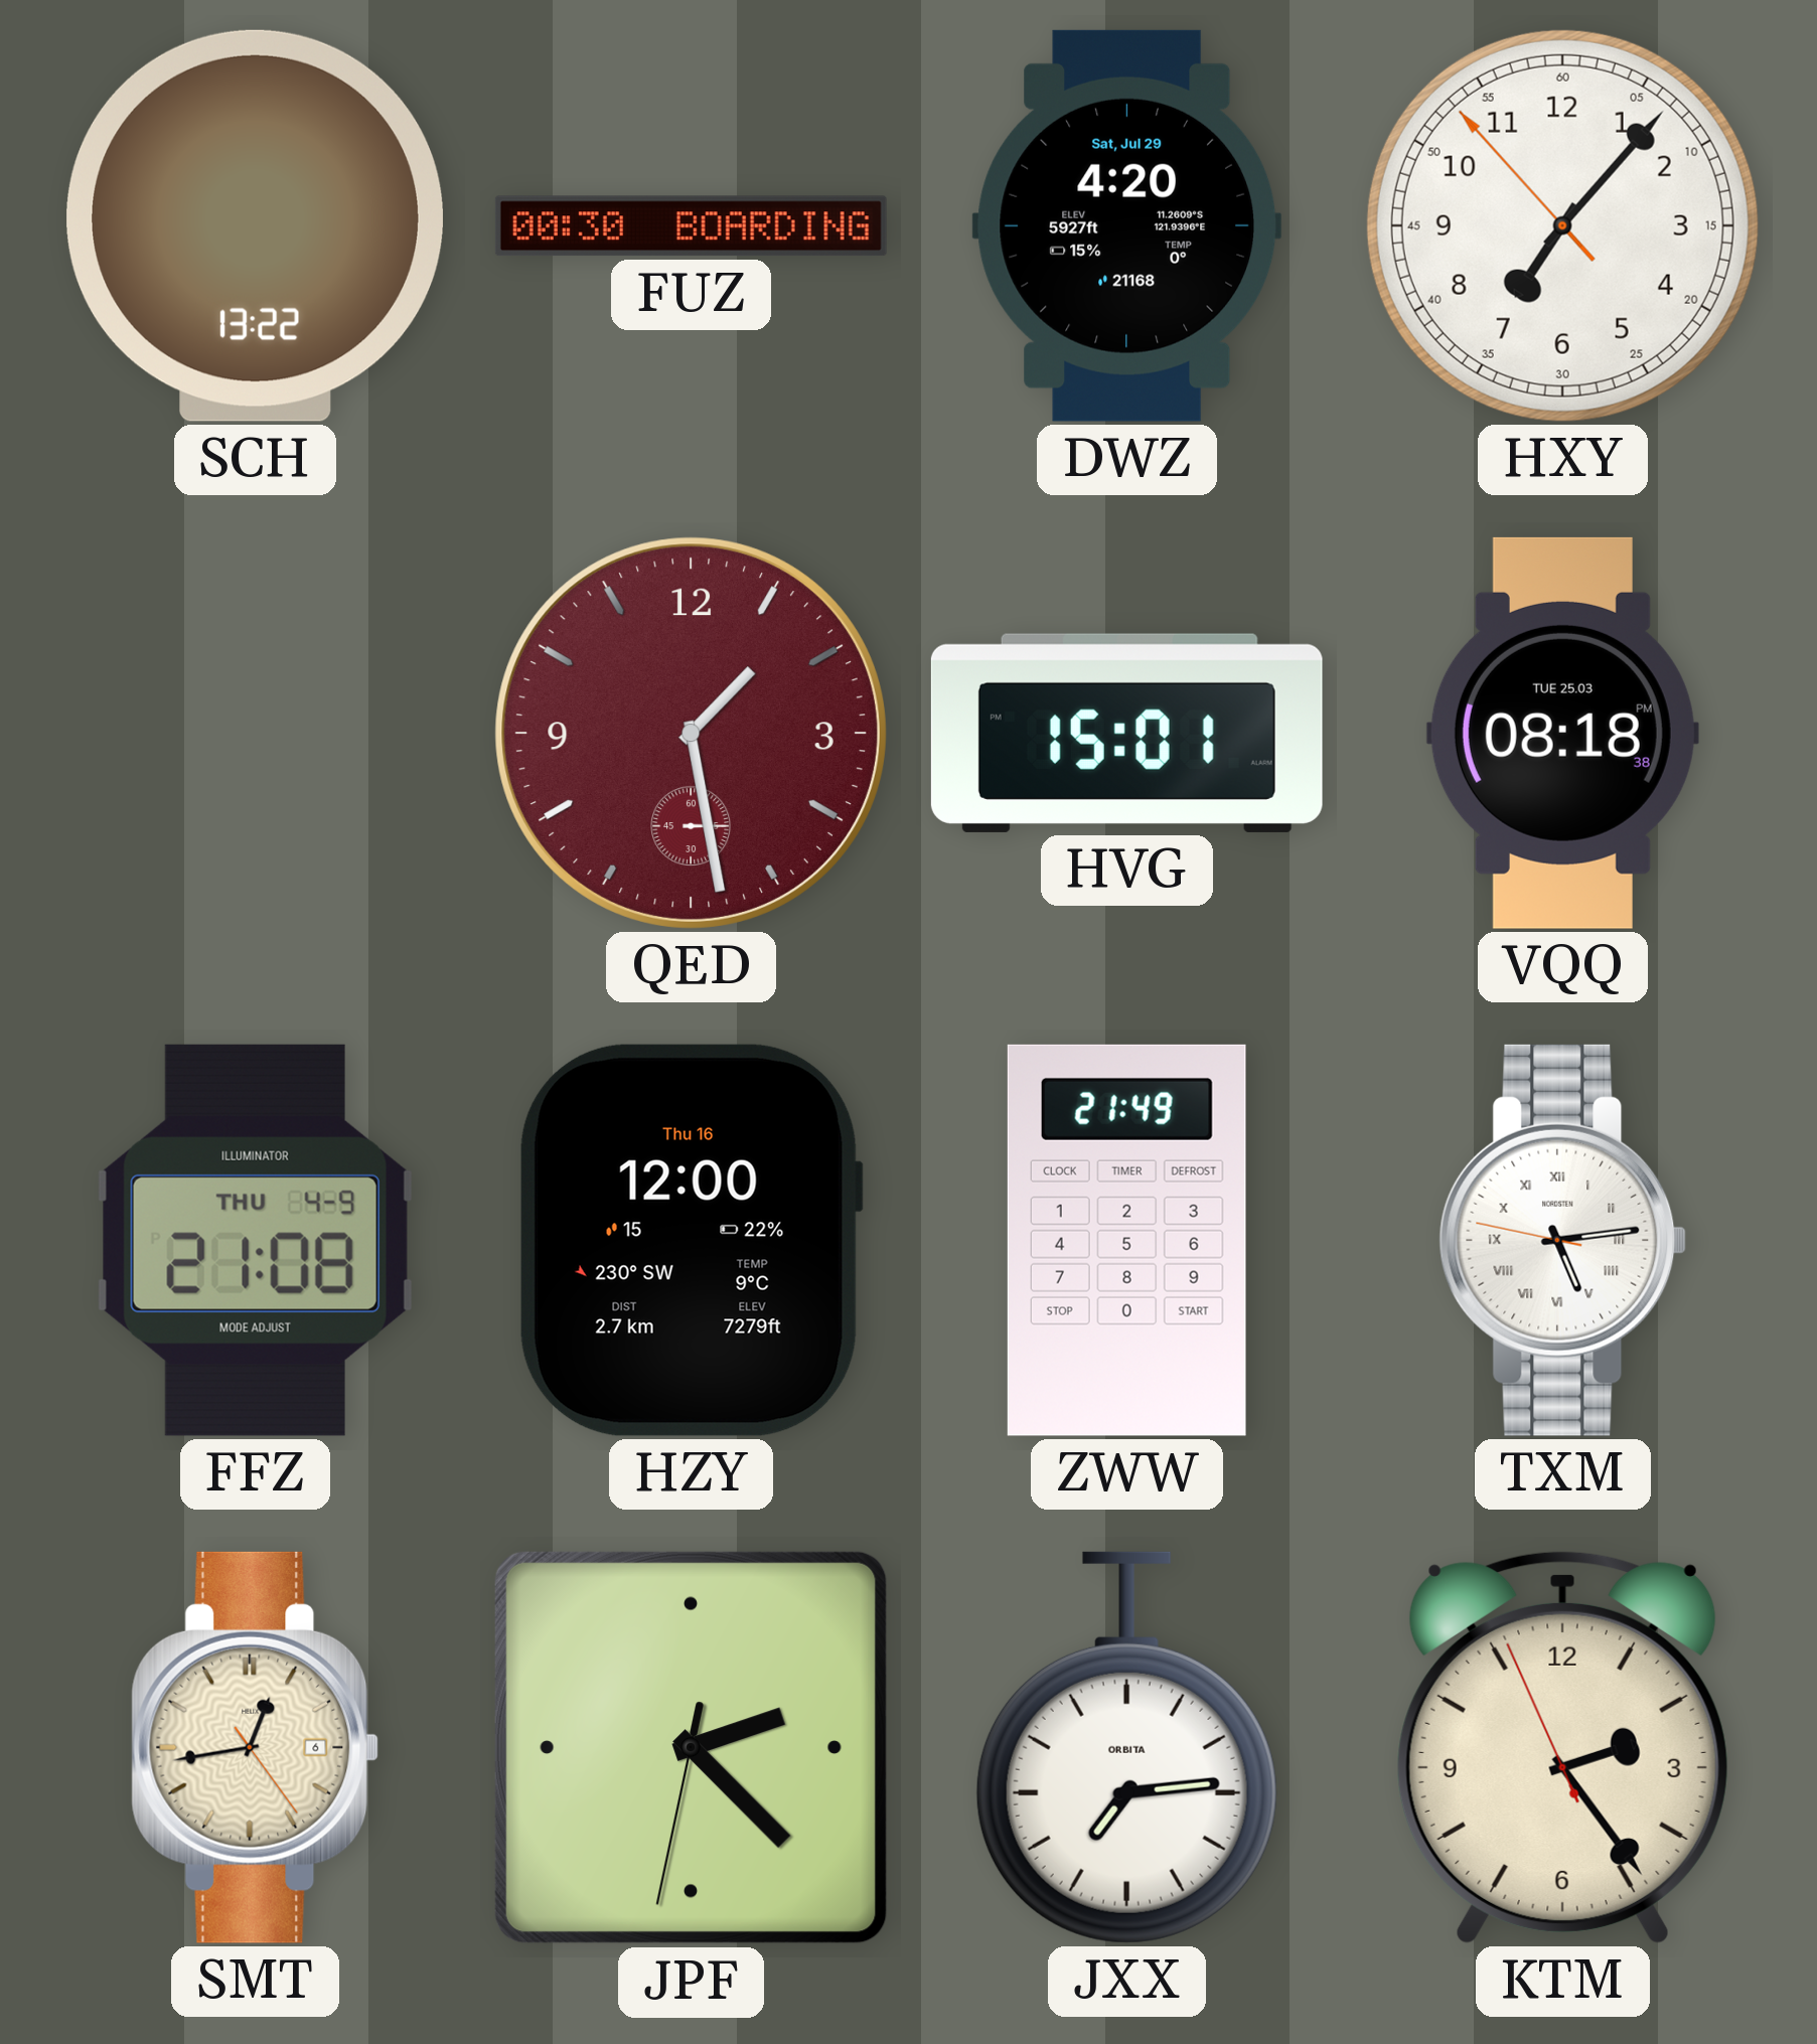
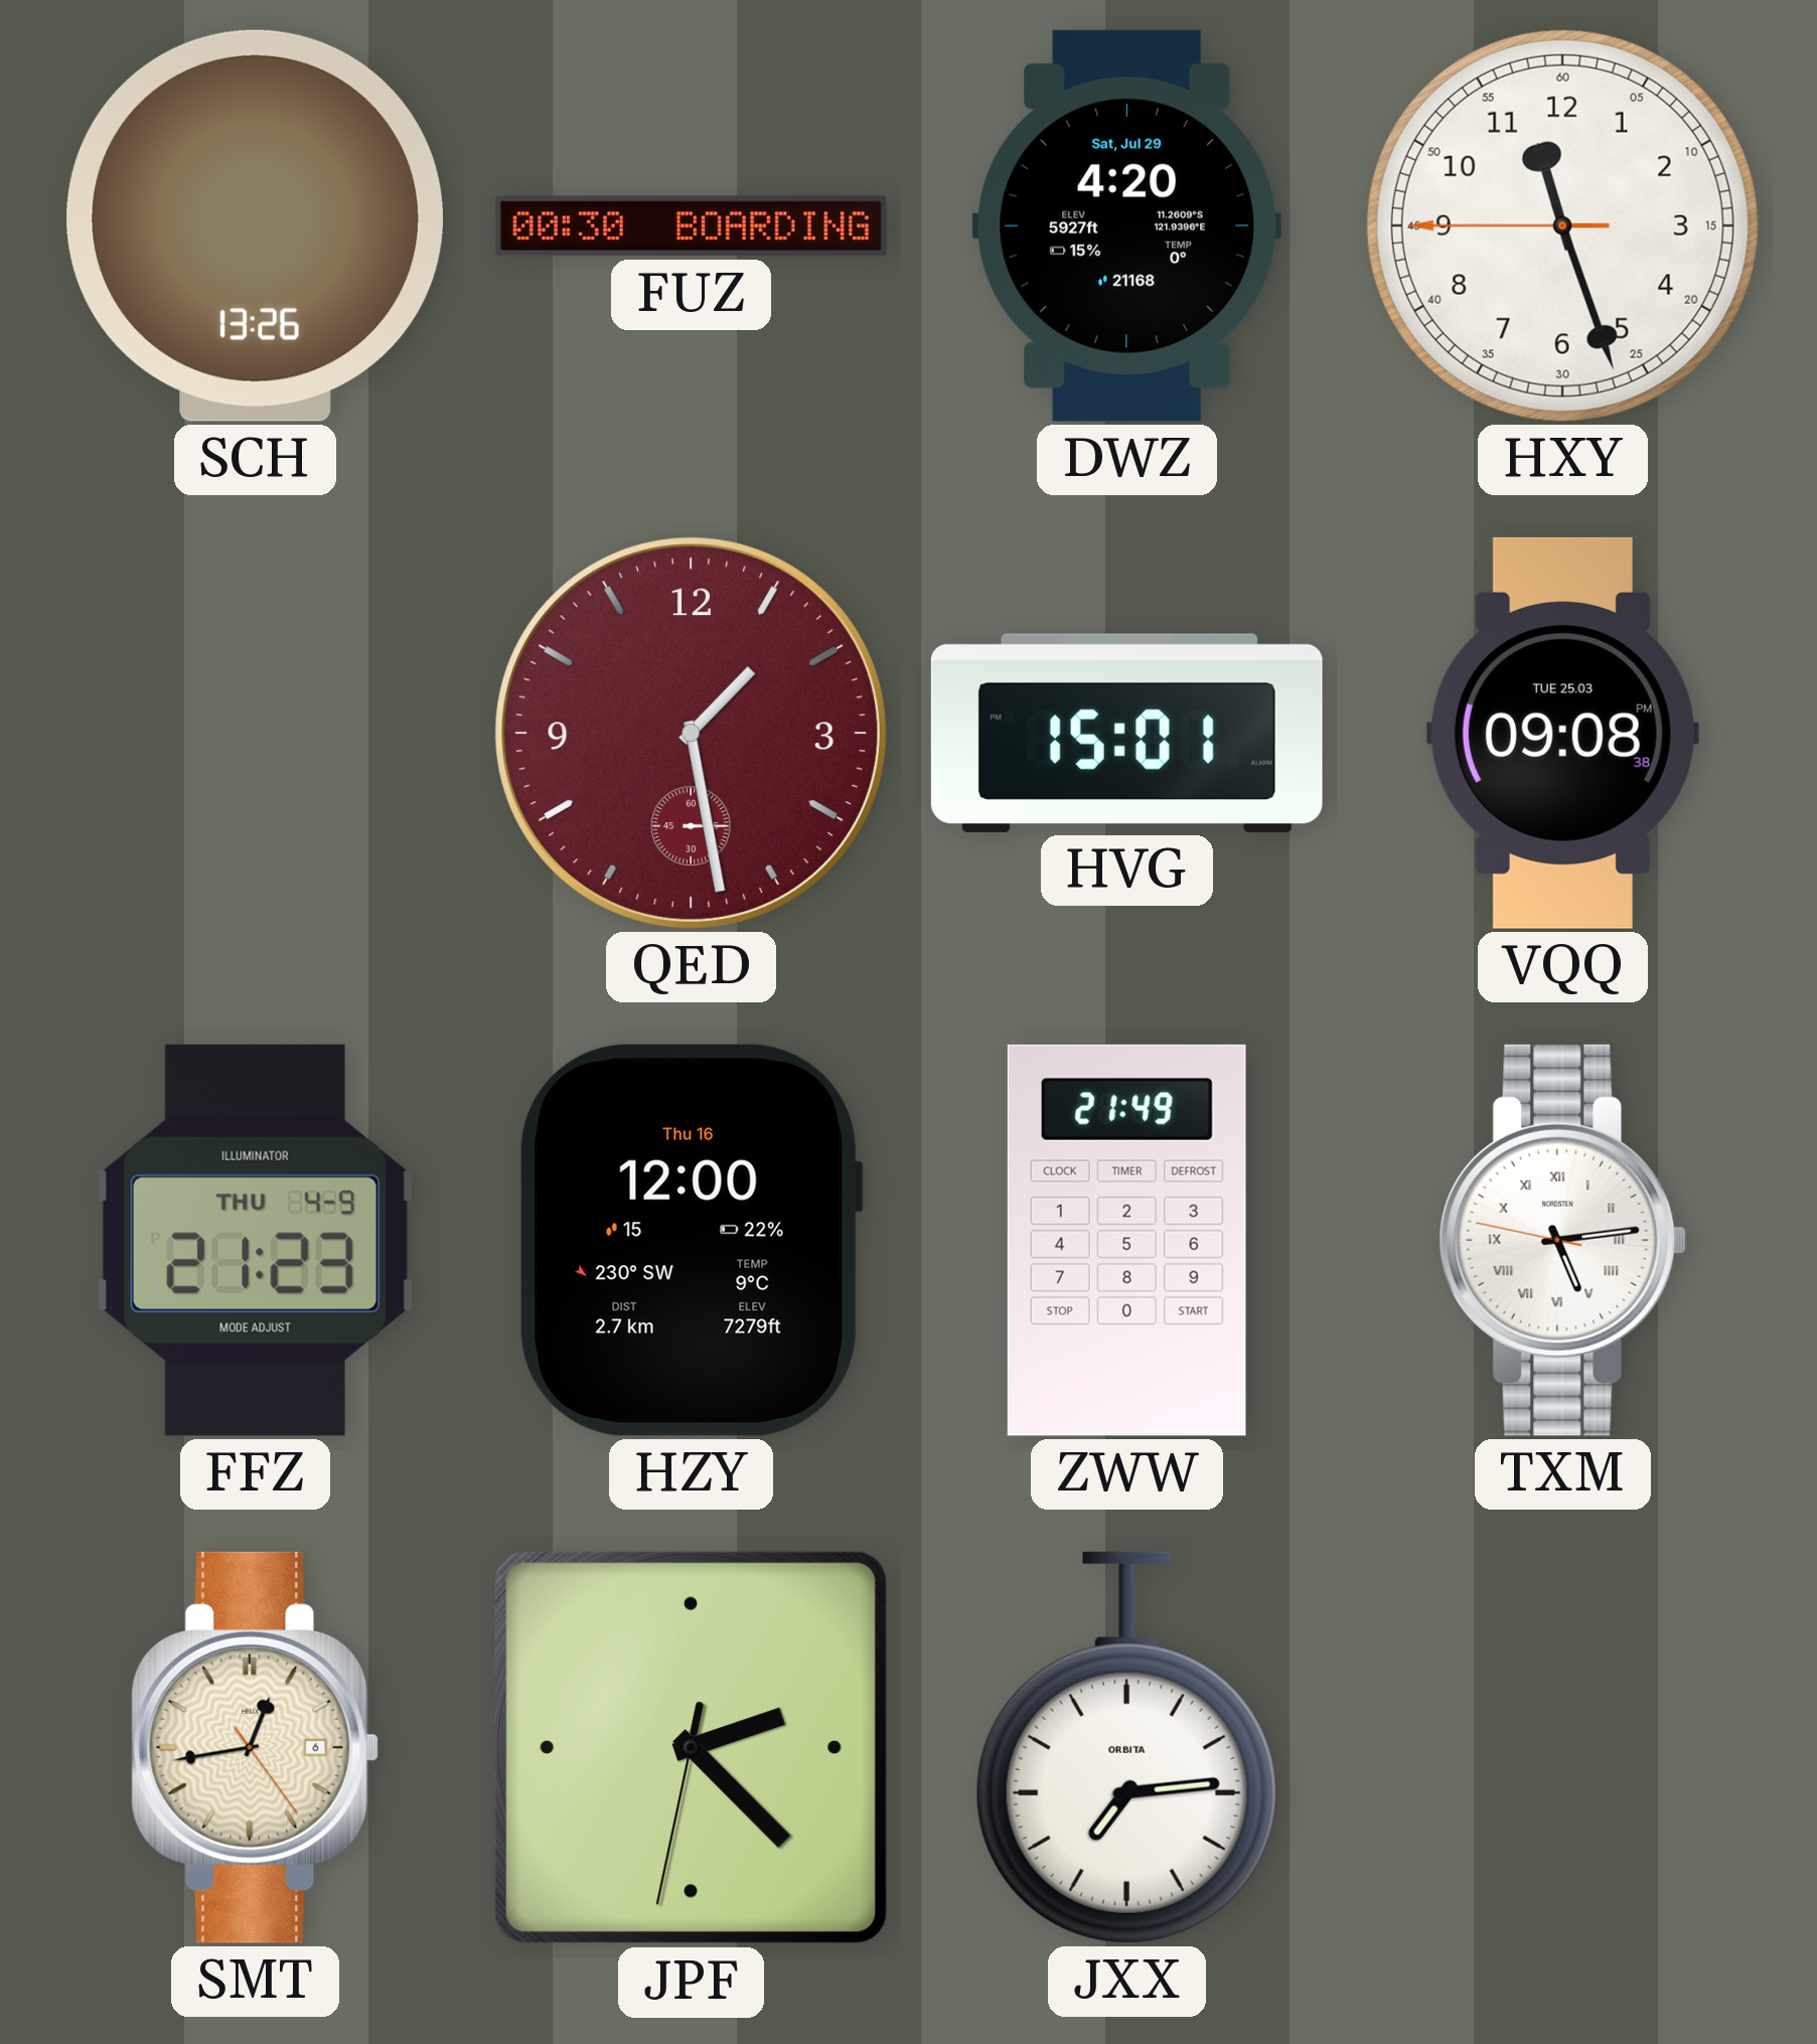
SCH: 13:22 -> 13:26
HXY: 7:06 -> 11:26
VQQ: 08:18 -> 09:08
FFZ: 21:08 -> 21:23
KTM: 2:23 -> none
